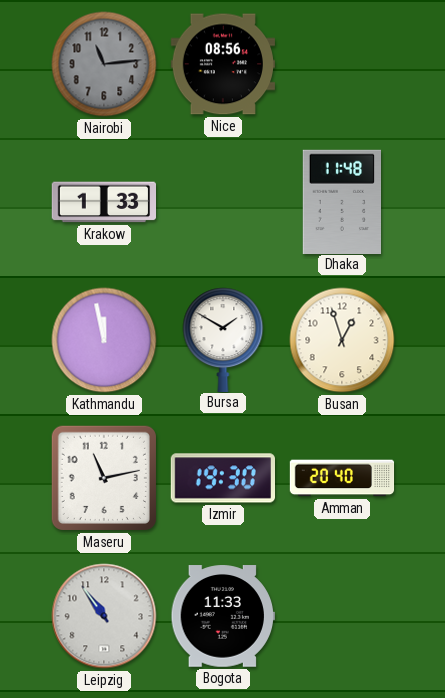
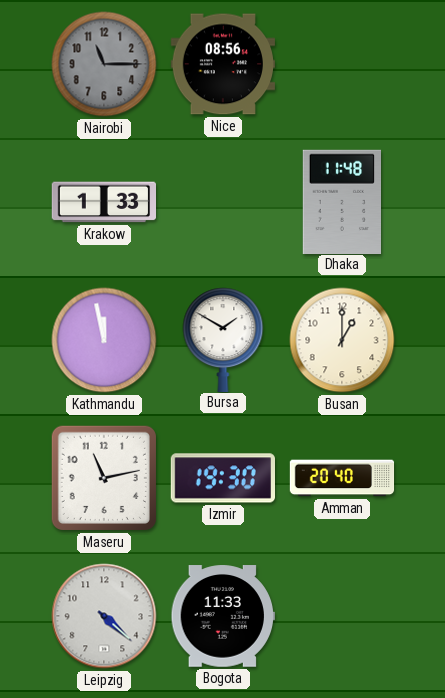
Nairobi: 11:14 -> 11:15
Busan: 12:57 -> 1:00
Leipzig: 10:54 -> 4:22
